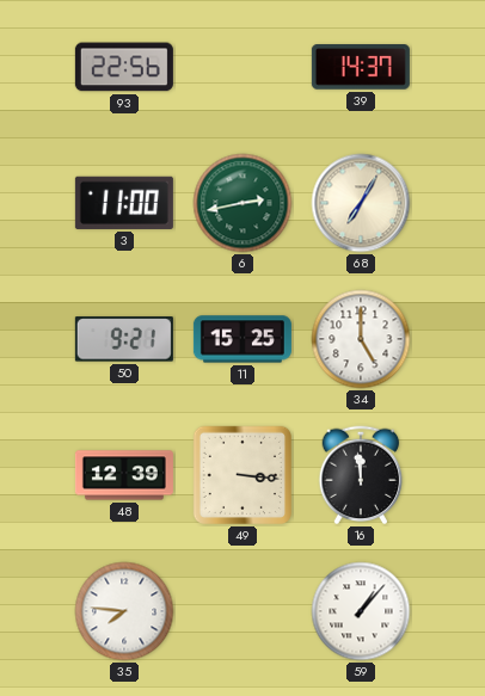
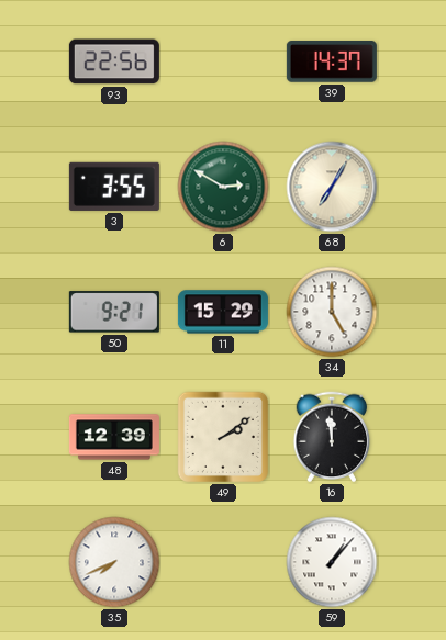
3: 11:00 -> 3:55
6: 2:43 -> 2:50
11: 15:25 -> 15:29
49: 3:16 -> 2:09
35: 7:46 -> 7:41
